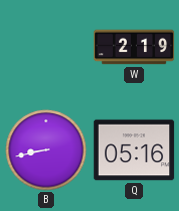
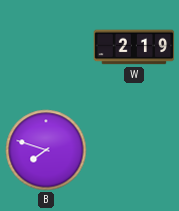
B: 8:43 -> 7:48
Q: 05:16 -> none
